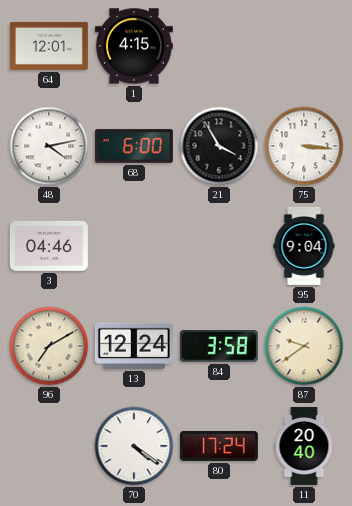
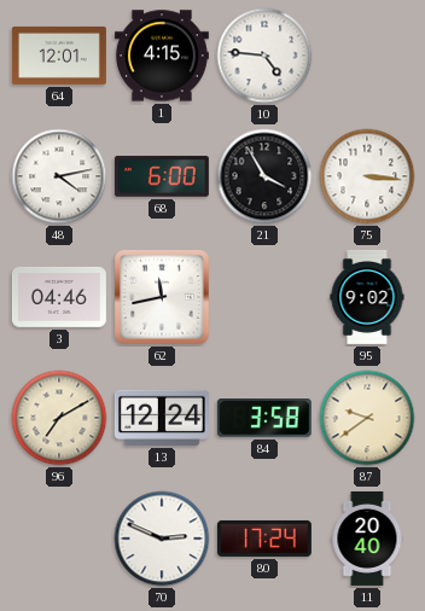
10: none -> 4:46
62: none -> 11:43
95: 9:04 -> 9:02
70: 4:21 -> 2:49
